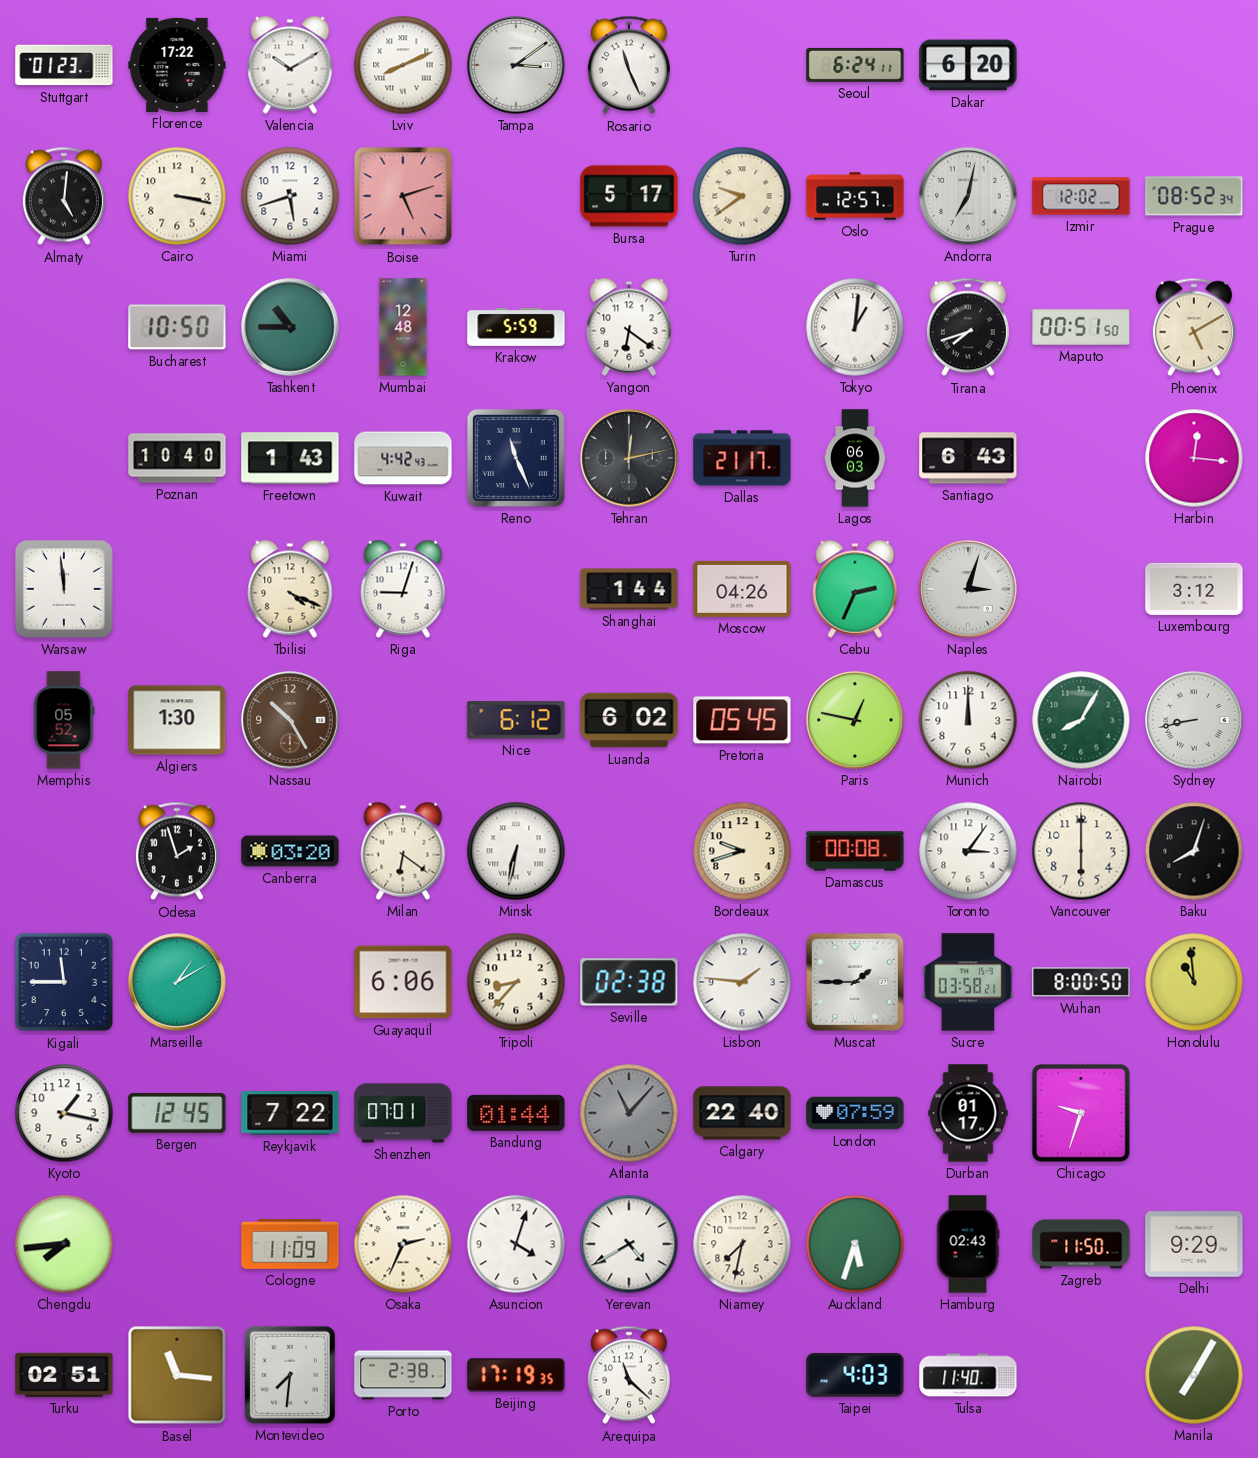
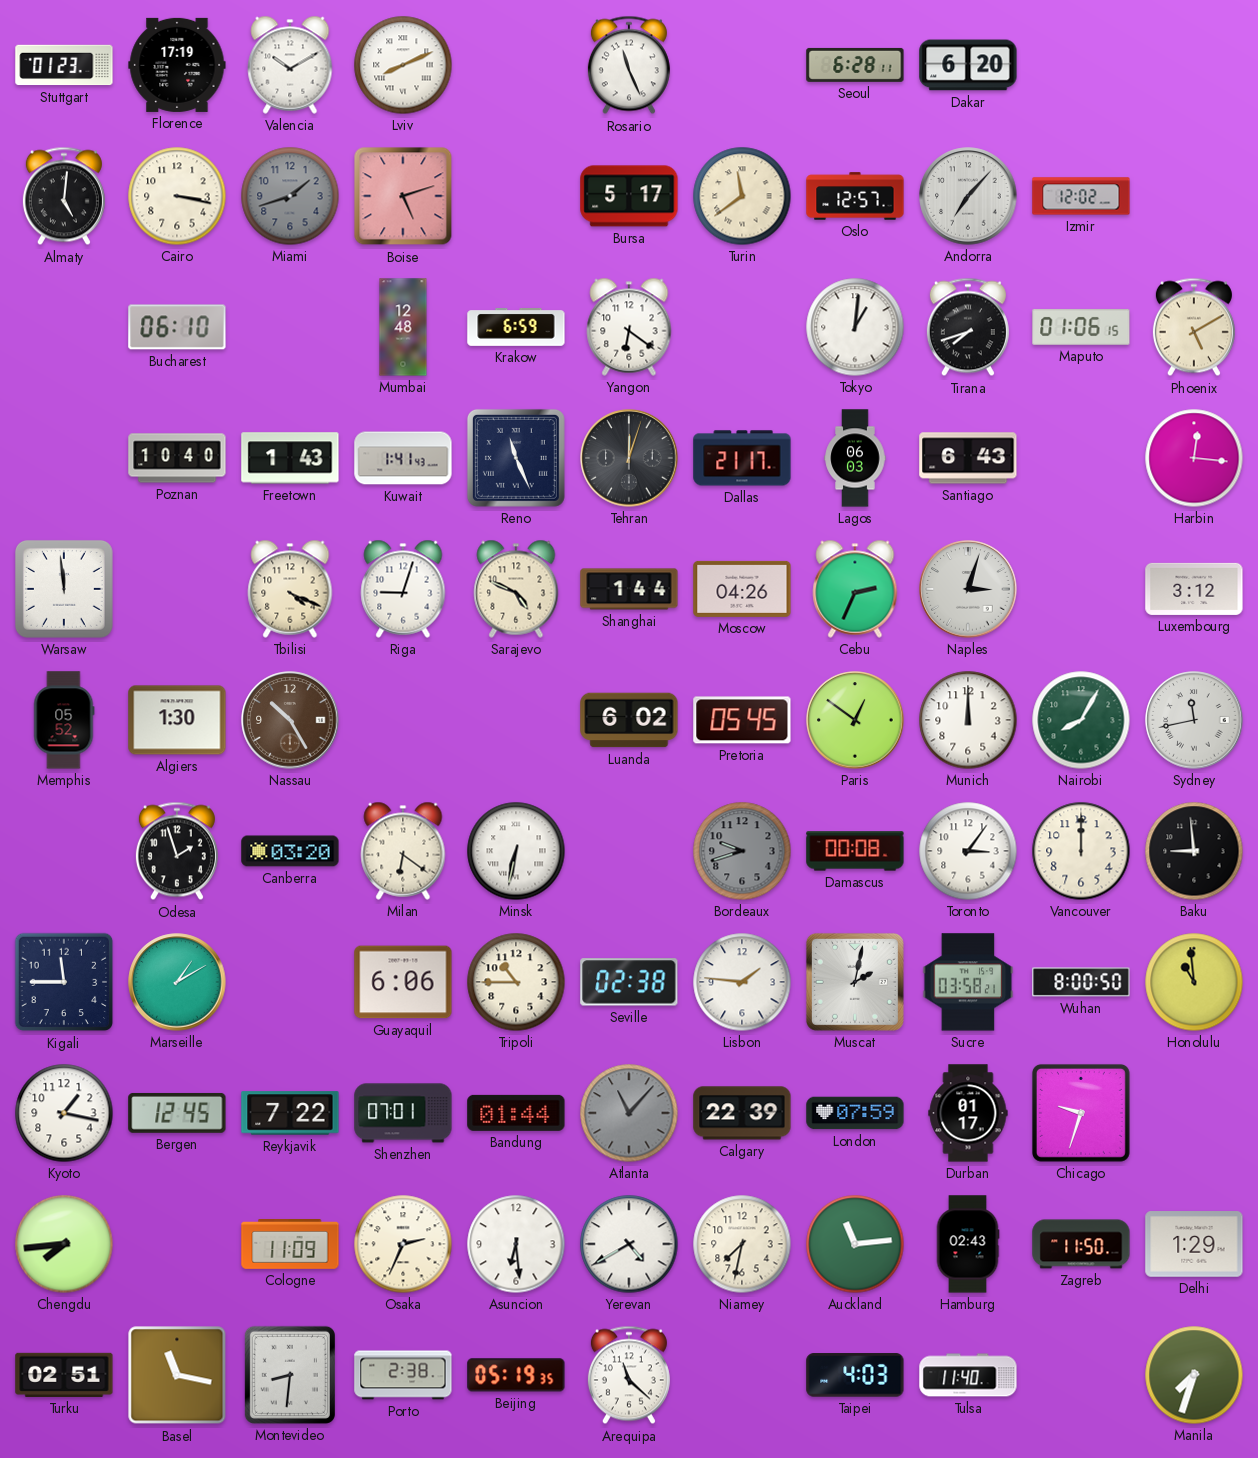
Florence: 17:22 -> 17:19
Tampa: 3:09 -> none
Seoul: 6:24 -> 6:28
Miami: 5:42 -> 1:42
Miami dial: white -> grey
Turin: 9:39 -> 11:39
Andorra: 7:02 -> 7:07
Prague: 08:52 -> none
Bucharest: 10:50 -> 06:10
Tashkent: 10:45 -> none
Krakow: 5:59 -> 6:59
Maputo: 00:51 -> 01:06
Kuwait: 4:42 -> 1:41
Tehran: 12:13 -> 12:03
Sarajevo: none -> 4:49
Nice: 6:12 -> none
Paris: 12:47 -> 12:51
Sydney: 8:43 -> 11:43
Bordeaux dial: cream -> grey
Vancouver: 6:00 -> 12:00
Baku: 8:03 -> 8:59
Tripoli: 8:37 -> 10:45
Muscat: 1:45 -> 2:02
Calgary: 22:40 -> 22:39
Asuncion: 4:03 -> 6:29
Auckland: 5:33 -> 11:14
Delhi: 9:29 -> 1:29
Basel: 11:16 -> 11:17
Montevideo: 7:31 -> 8:31
Beijing: 17:19 -> 05:19
Manila: 7:05 -> 7:33
